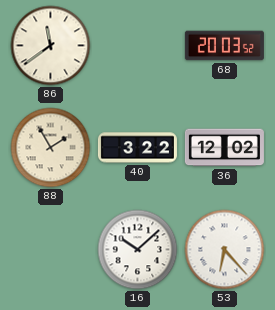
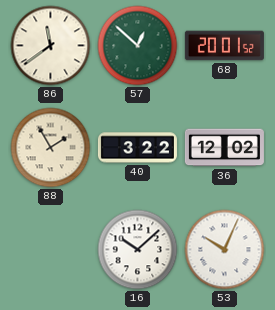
57: none -> 12:52
68: 20:03 -> 20:01
53: 6:23 -> 10:04
